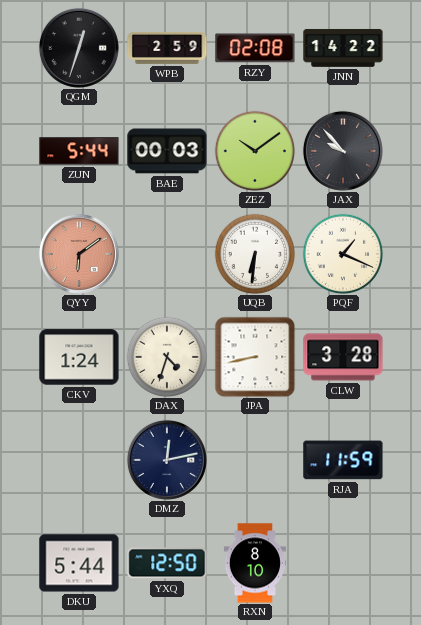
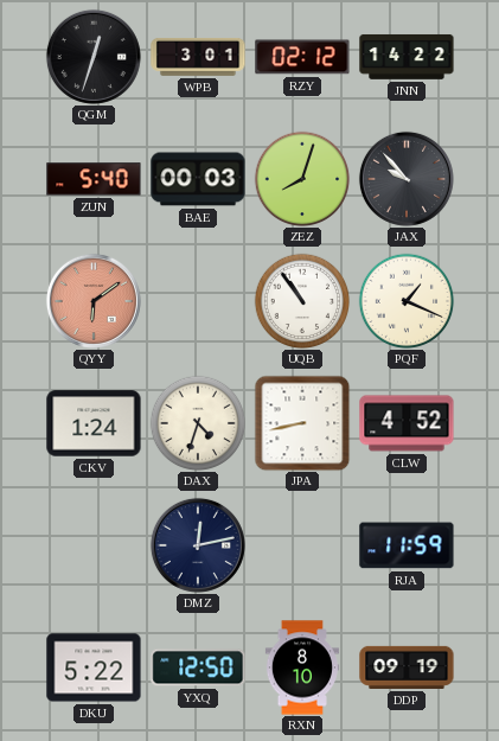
WPB: 2:59 -> 3:01
RZY: 02:08 -> 02:12
ZUN: 5:44 -> 5:40
ZEZ: 10:09 -> 8:03
UQB: 6:31 -> 10:54
CLW: 3:28 -> 4:52
DKU: 5:44 -> 5:22
DDP: none -> 09:19
